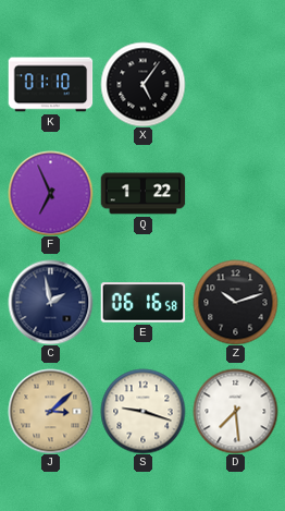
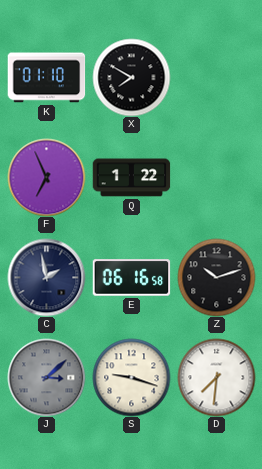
X: 5:06 -> 7:50
J dial: champagne -> grey
D: 7:29 -> 7:31
